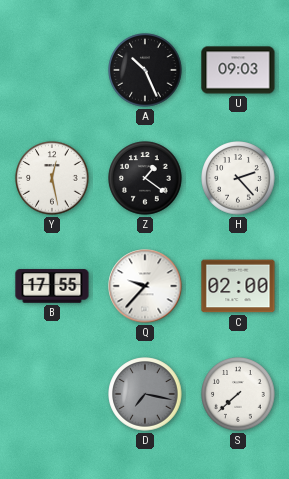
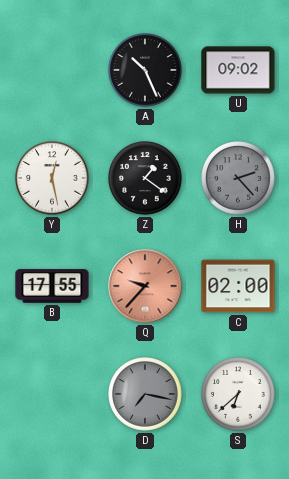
U: 09:03 -> 09:02
H dial: white -> grey
Q dial: white -> salmon
S: 7:38 -> 6:38
